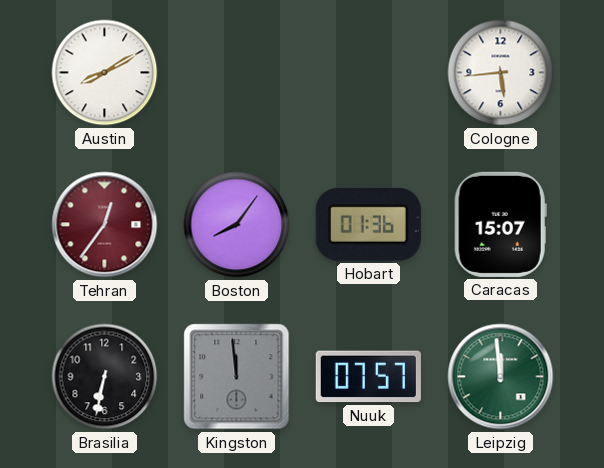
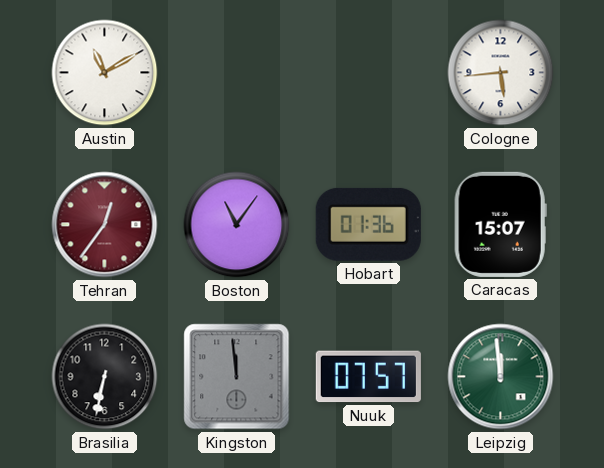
Austin: 8:10 -> 11:10
Boston: 8:06 -> 11:06
